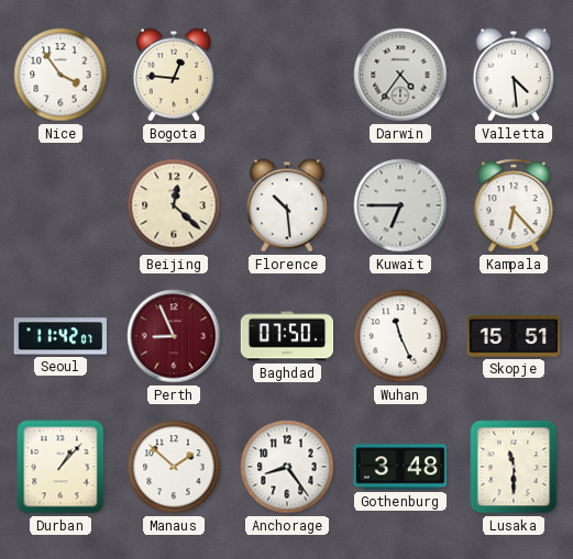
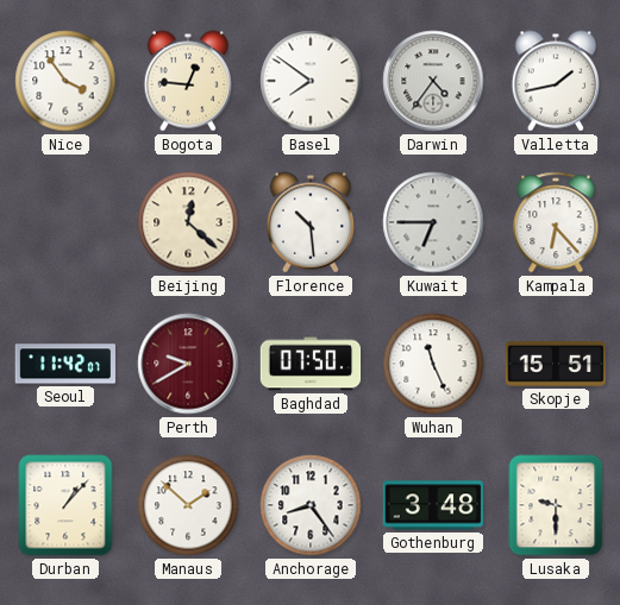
Basel: none -> 7:51
Valletta: 4:29 -> 1:43
Perth: 8:56 -> 9:40
Lusaka: 11:30 -> 9:30
